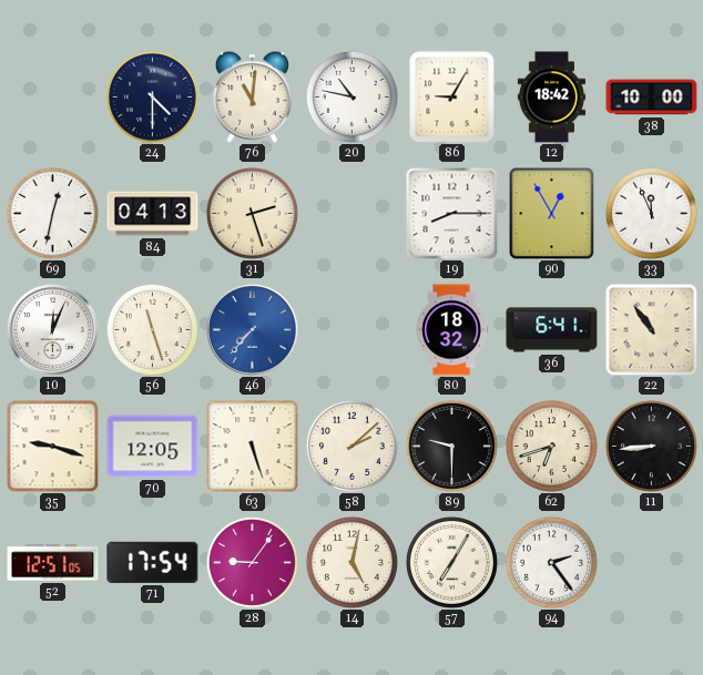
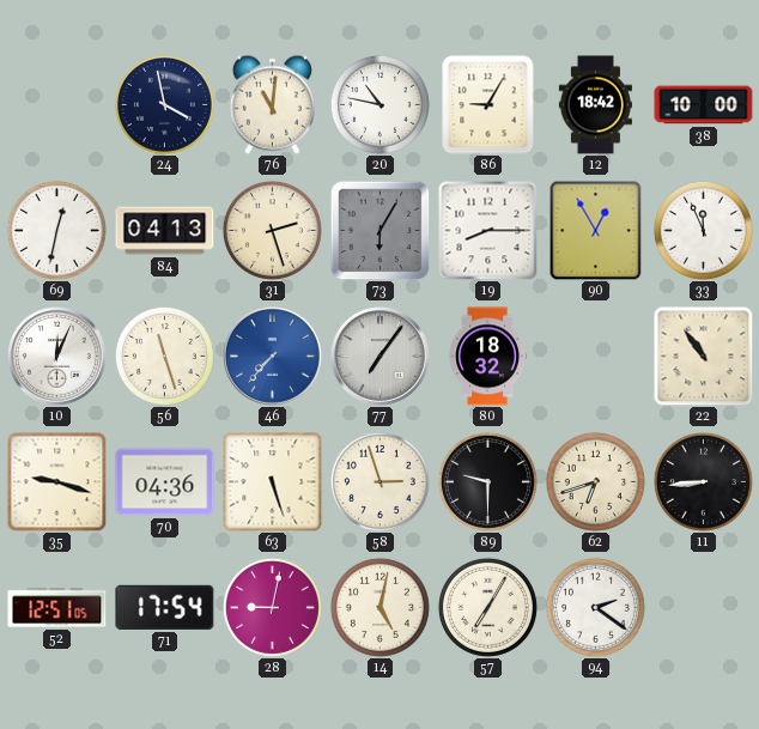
24: 4:30 -> 3:58
73: none -> 6:05
77: none -> 7:06
36: 6:41 -> none
70: 12:05 -> 04:36
58: 2:08 -> 2:57
28: 9:06 -> 9:02
94: 2:24 -> 2:21
